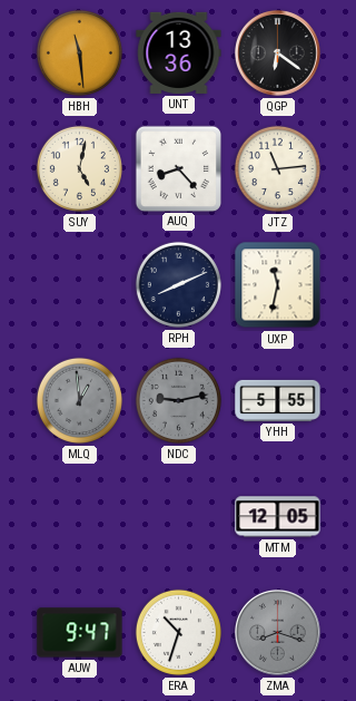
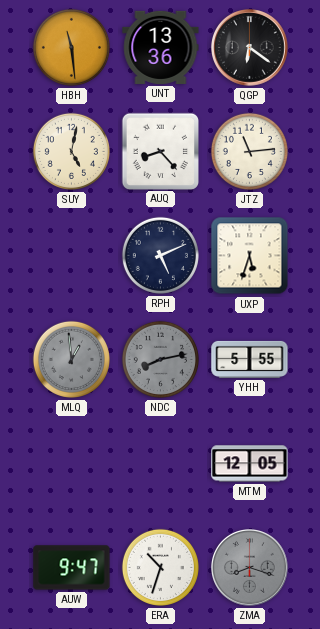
RPH: 8:11 -> 5:11
UXP: 11:32 -> 5:33
NDC: 9:13 -> 8:13
